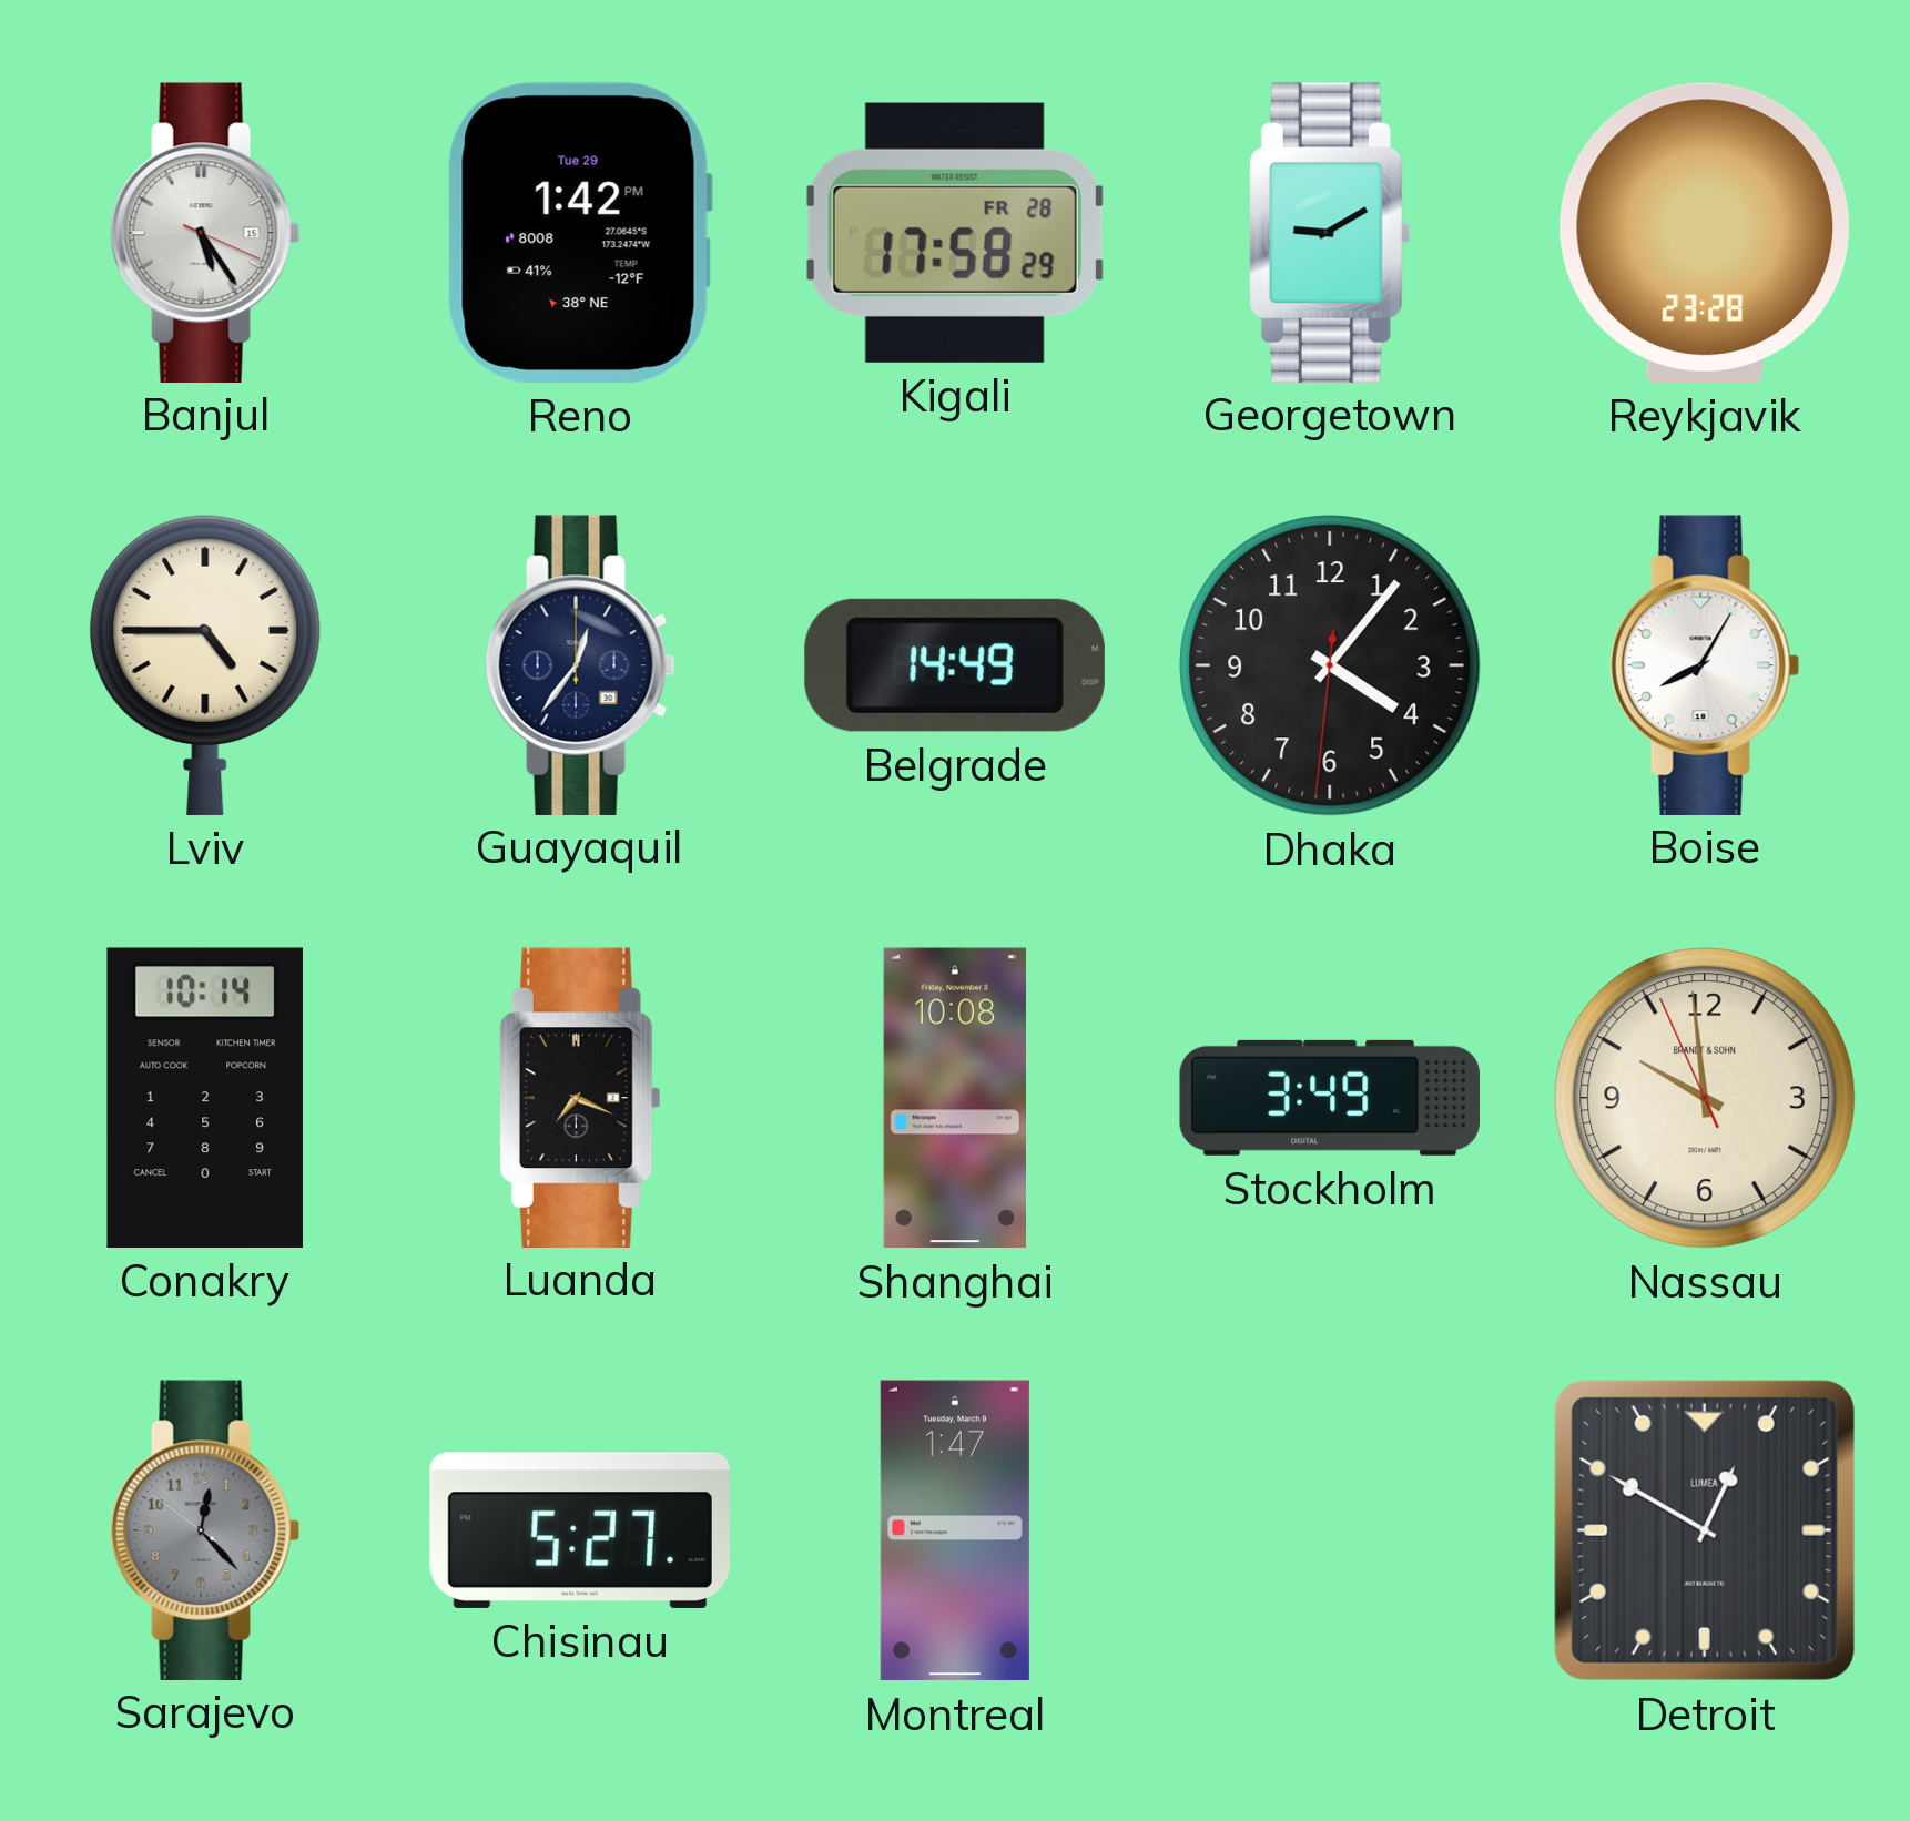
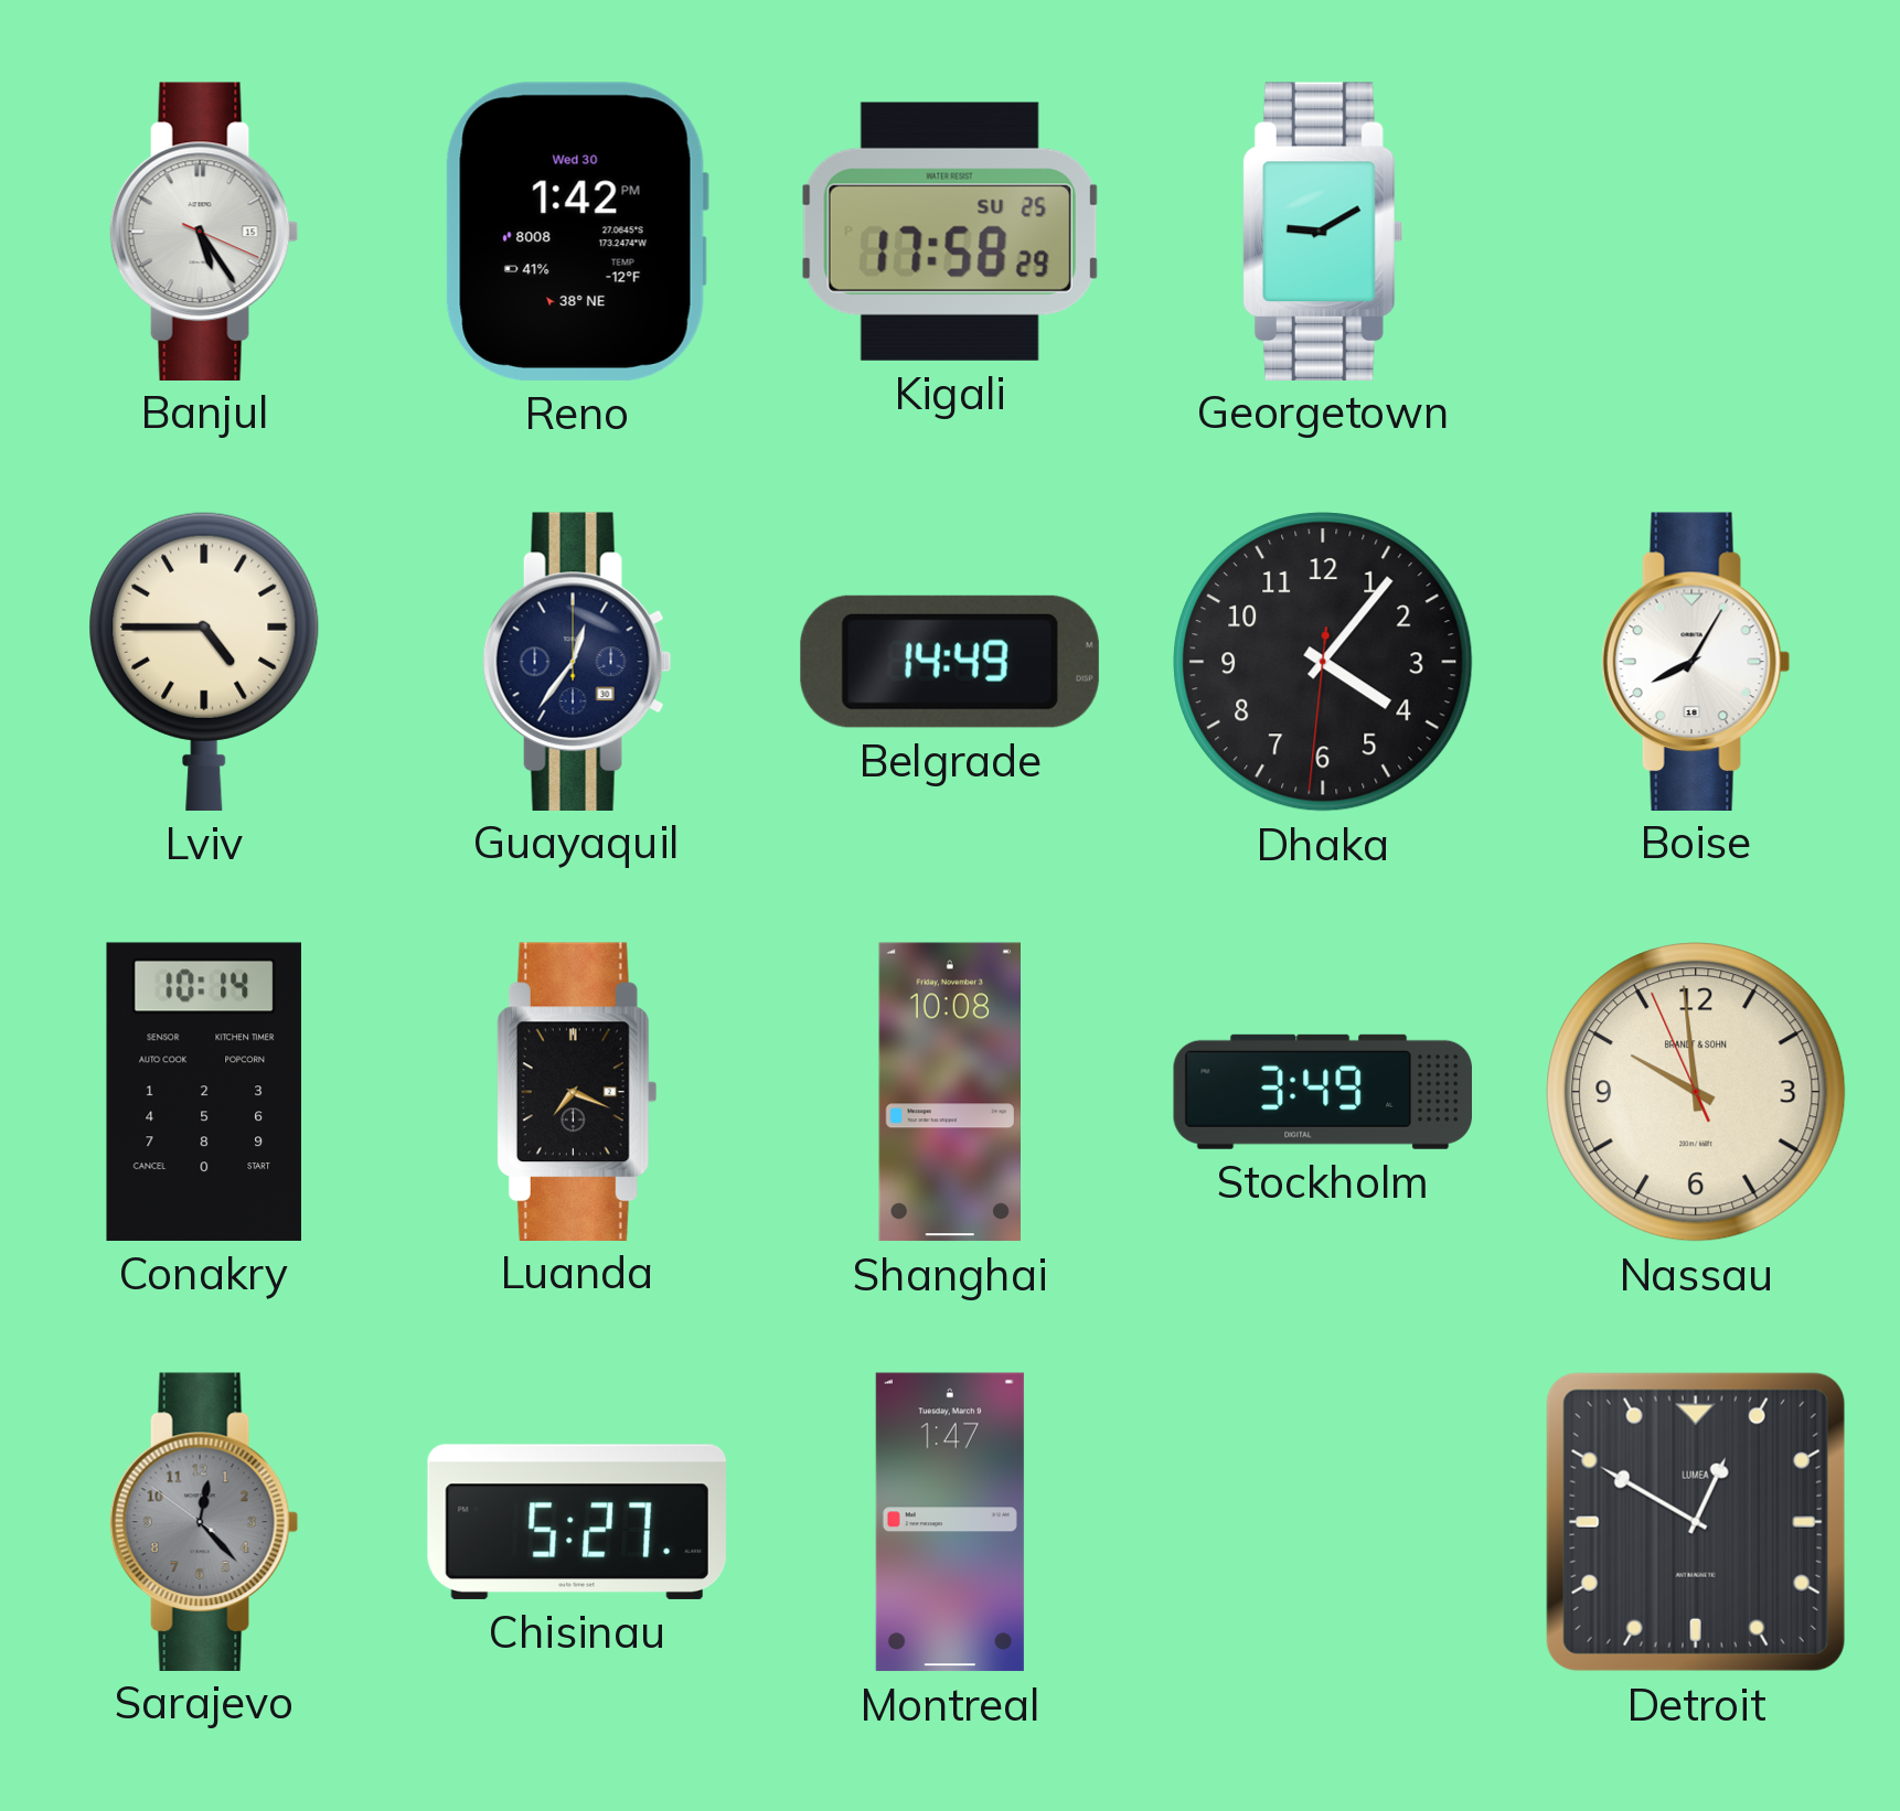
Reno date: Tue 29 -> Wed 30
Kigali date: FR 28 -> SU 25
Reykjavik: 23:28 -> none
